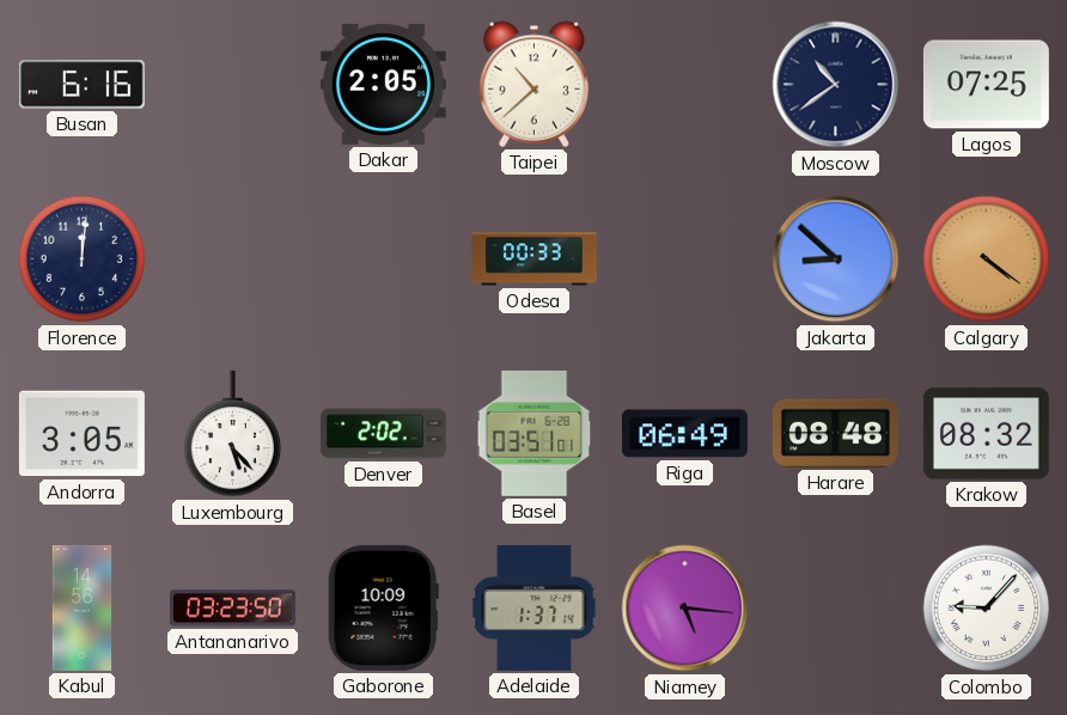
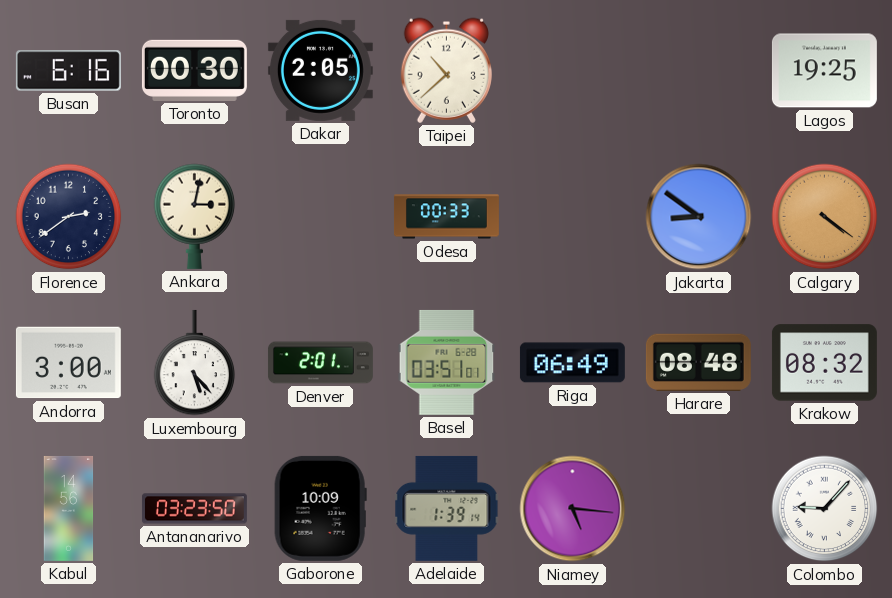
Toronto: none -> 00:30
Moscow: 10:39 -> none
Lagos: 07:25 -> 19:25
Florence: 12:01 -> 2:39
Ankara: none -> 3:02
Jakarta: 8:52 -> 8:51
Andorra: 3:05 -> 3:00
Denver: 2:02 -> 2:01
Adelaide: 1:37 -> 1:39
